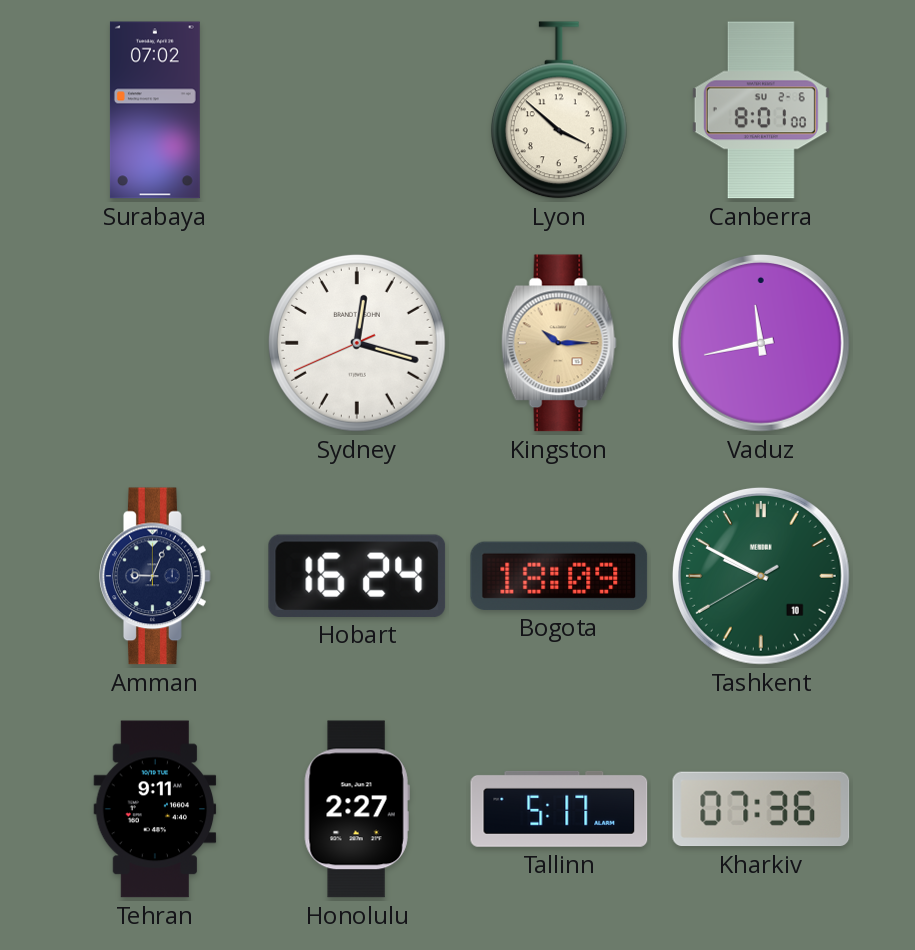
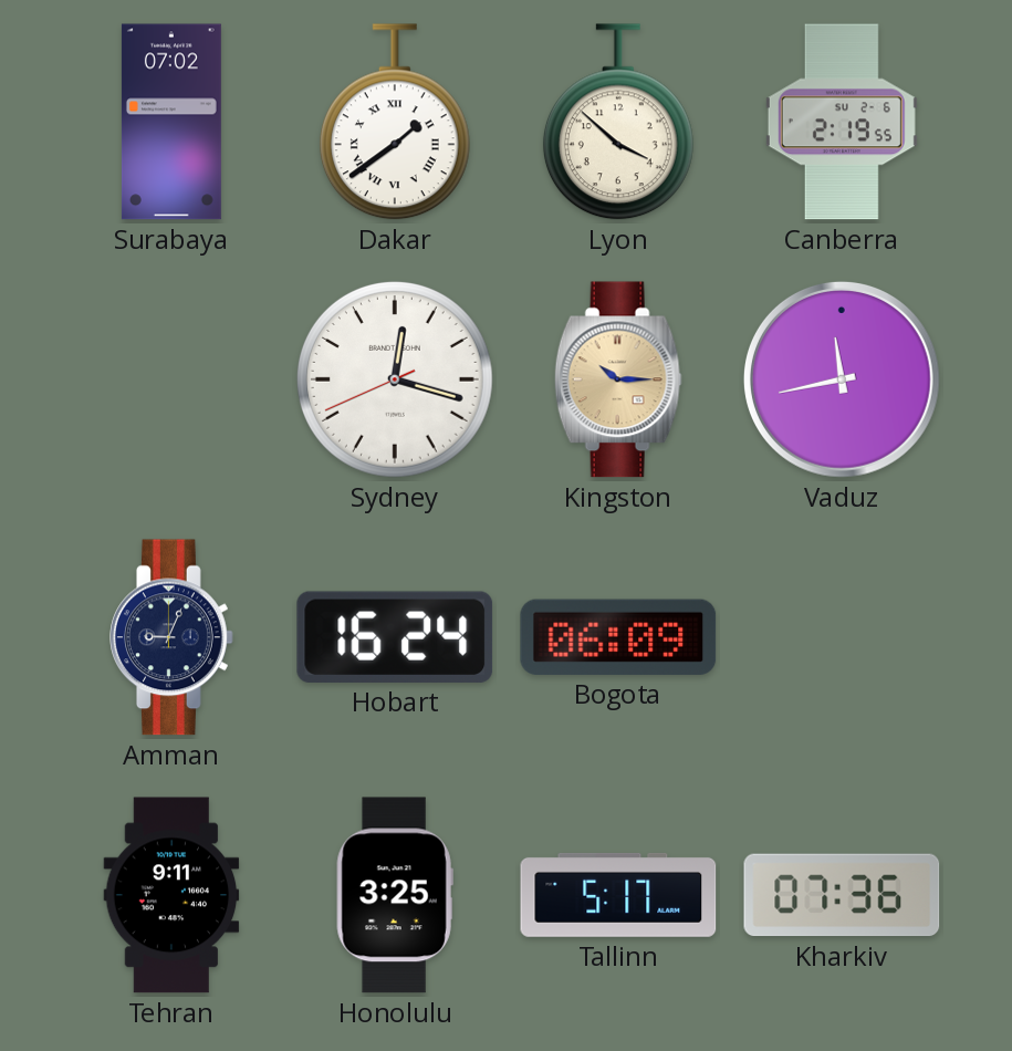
Dakar: none -> 1:39
Canberra: 8:01 -> 2:19
Bogota: 18:09 -> 06:09
Tashkent: 9:49 -> none
Honolulu: 2:27 -> 3:25
